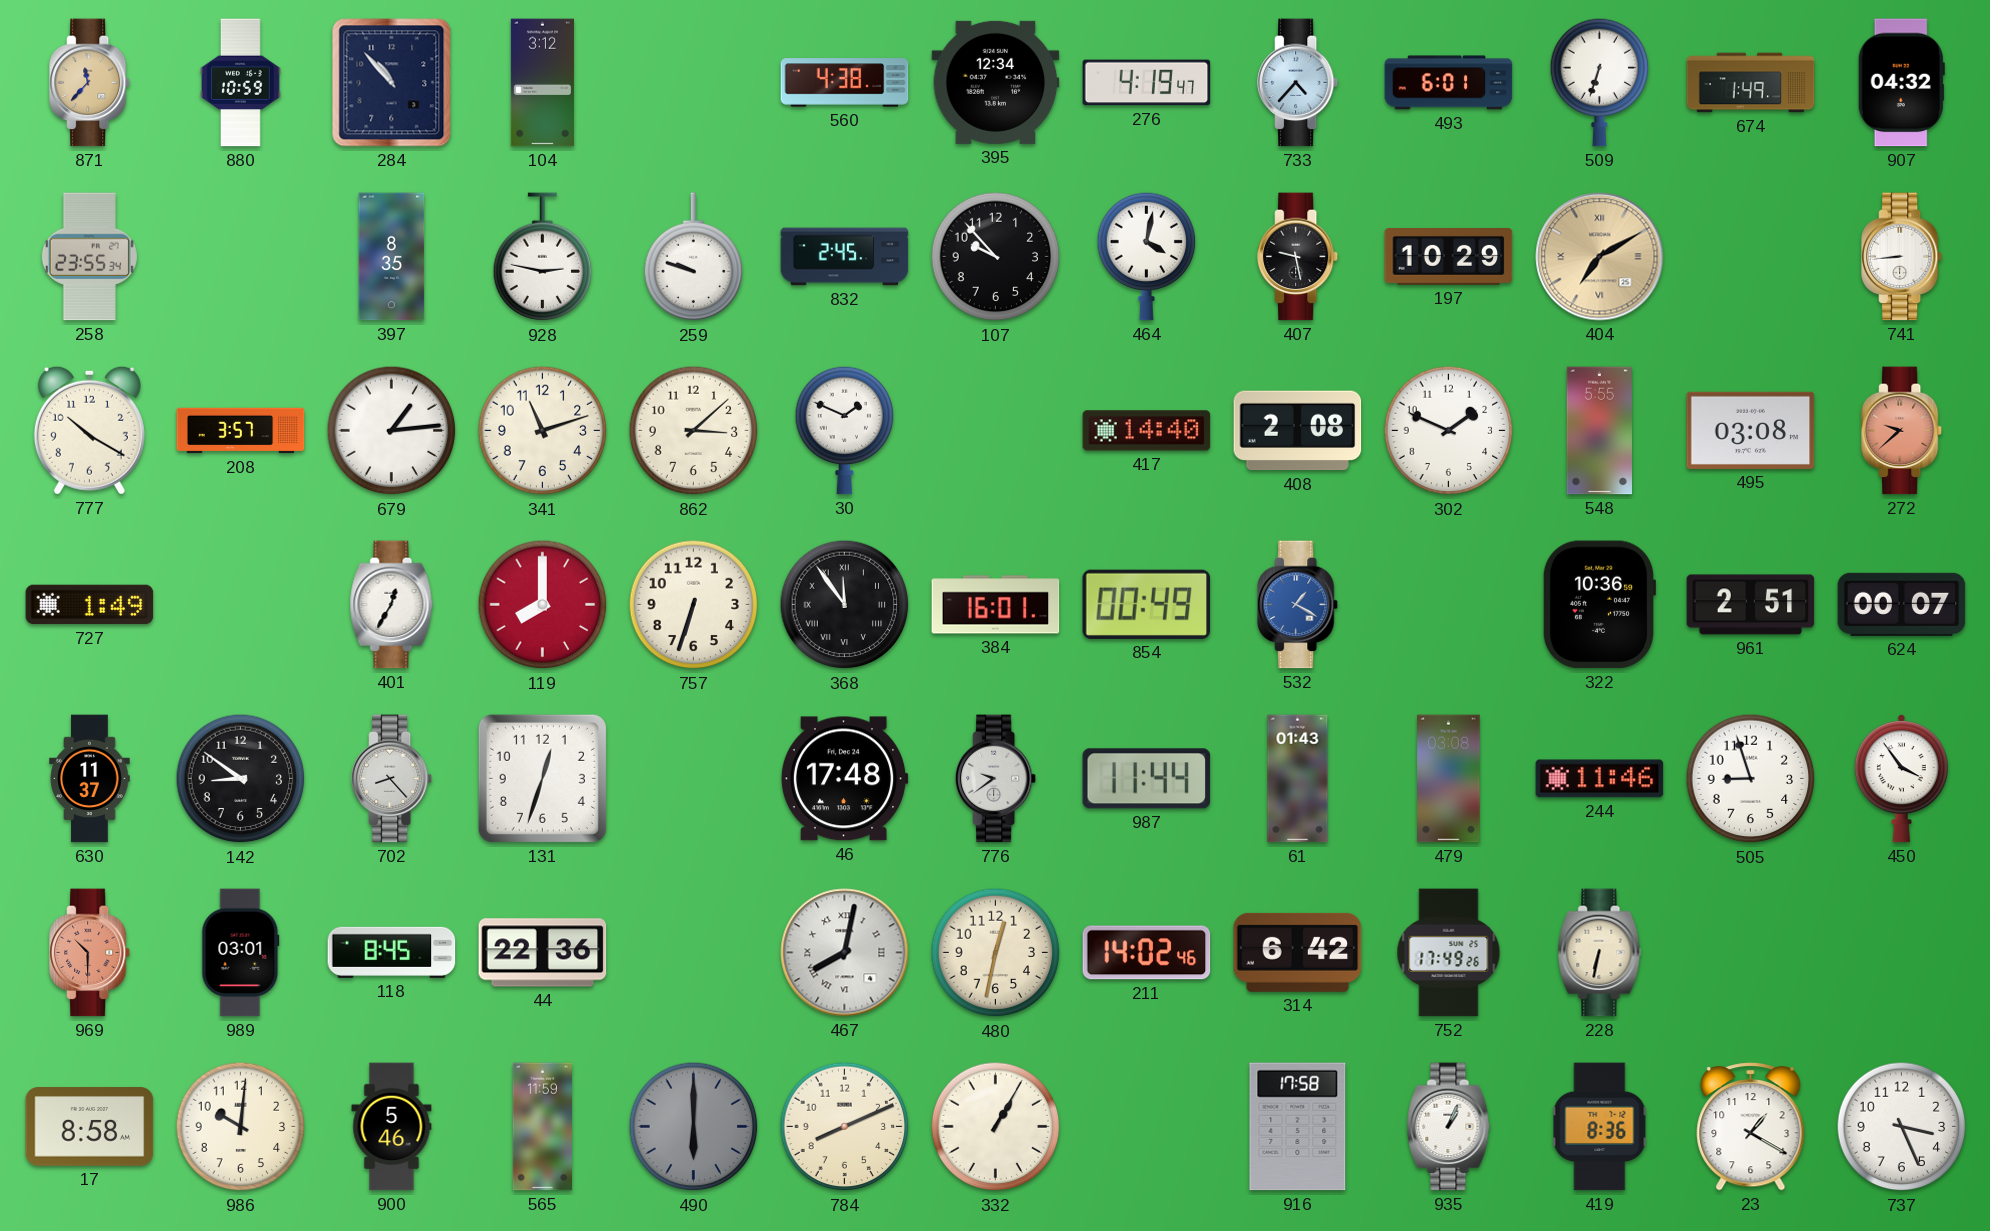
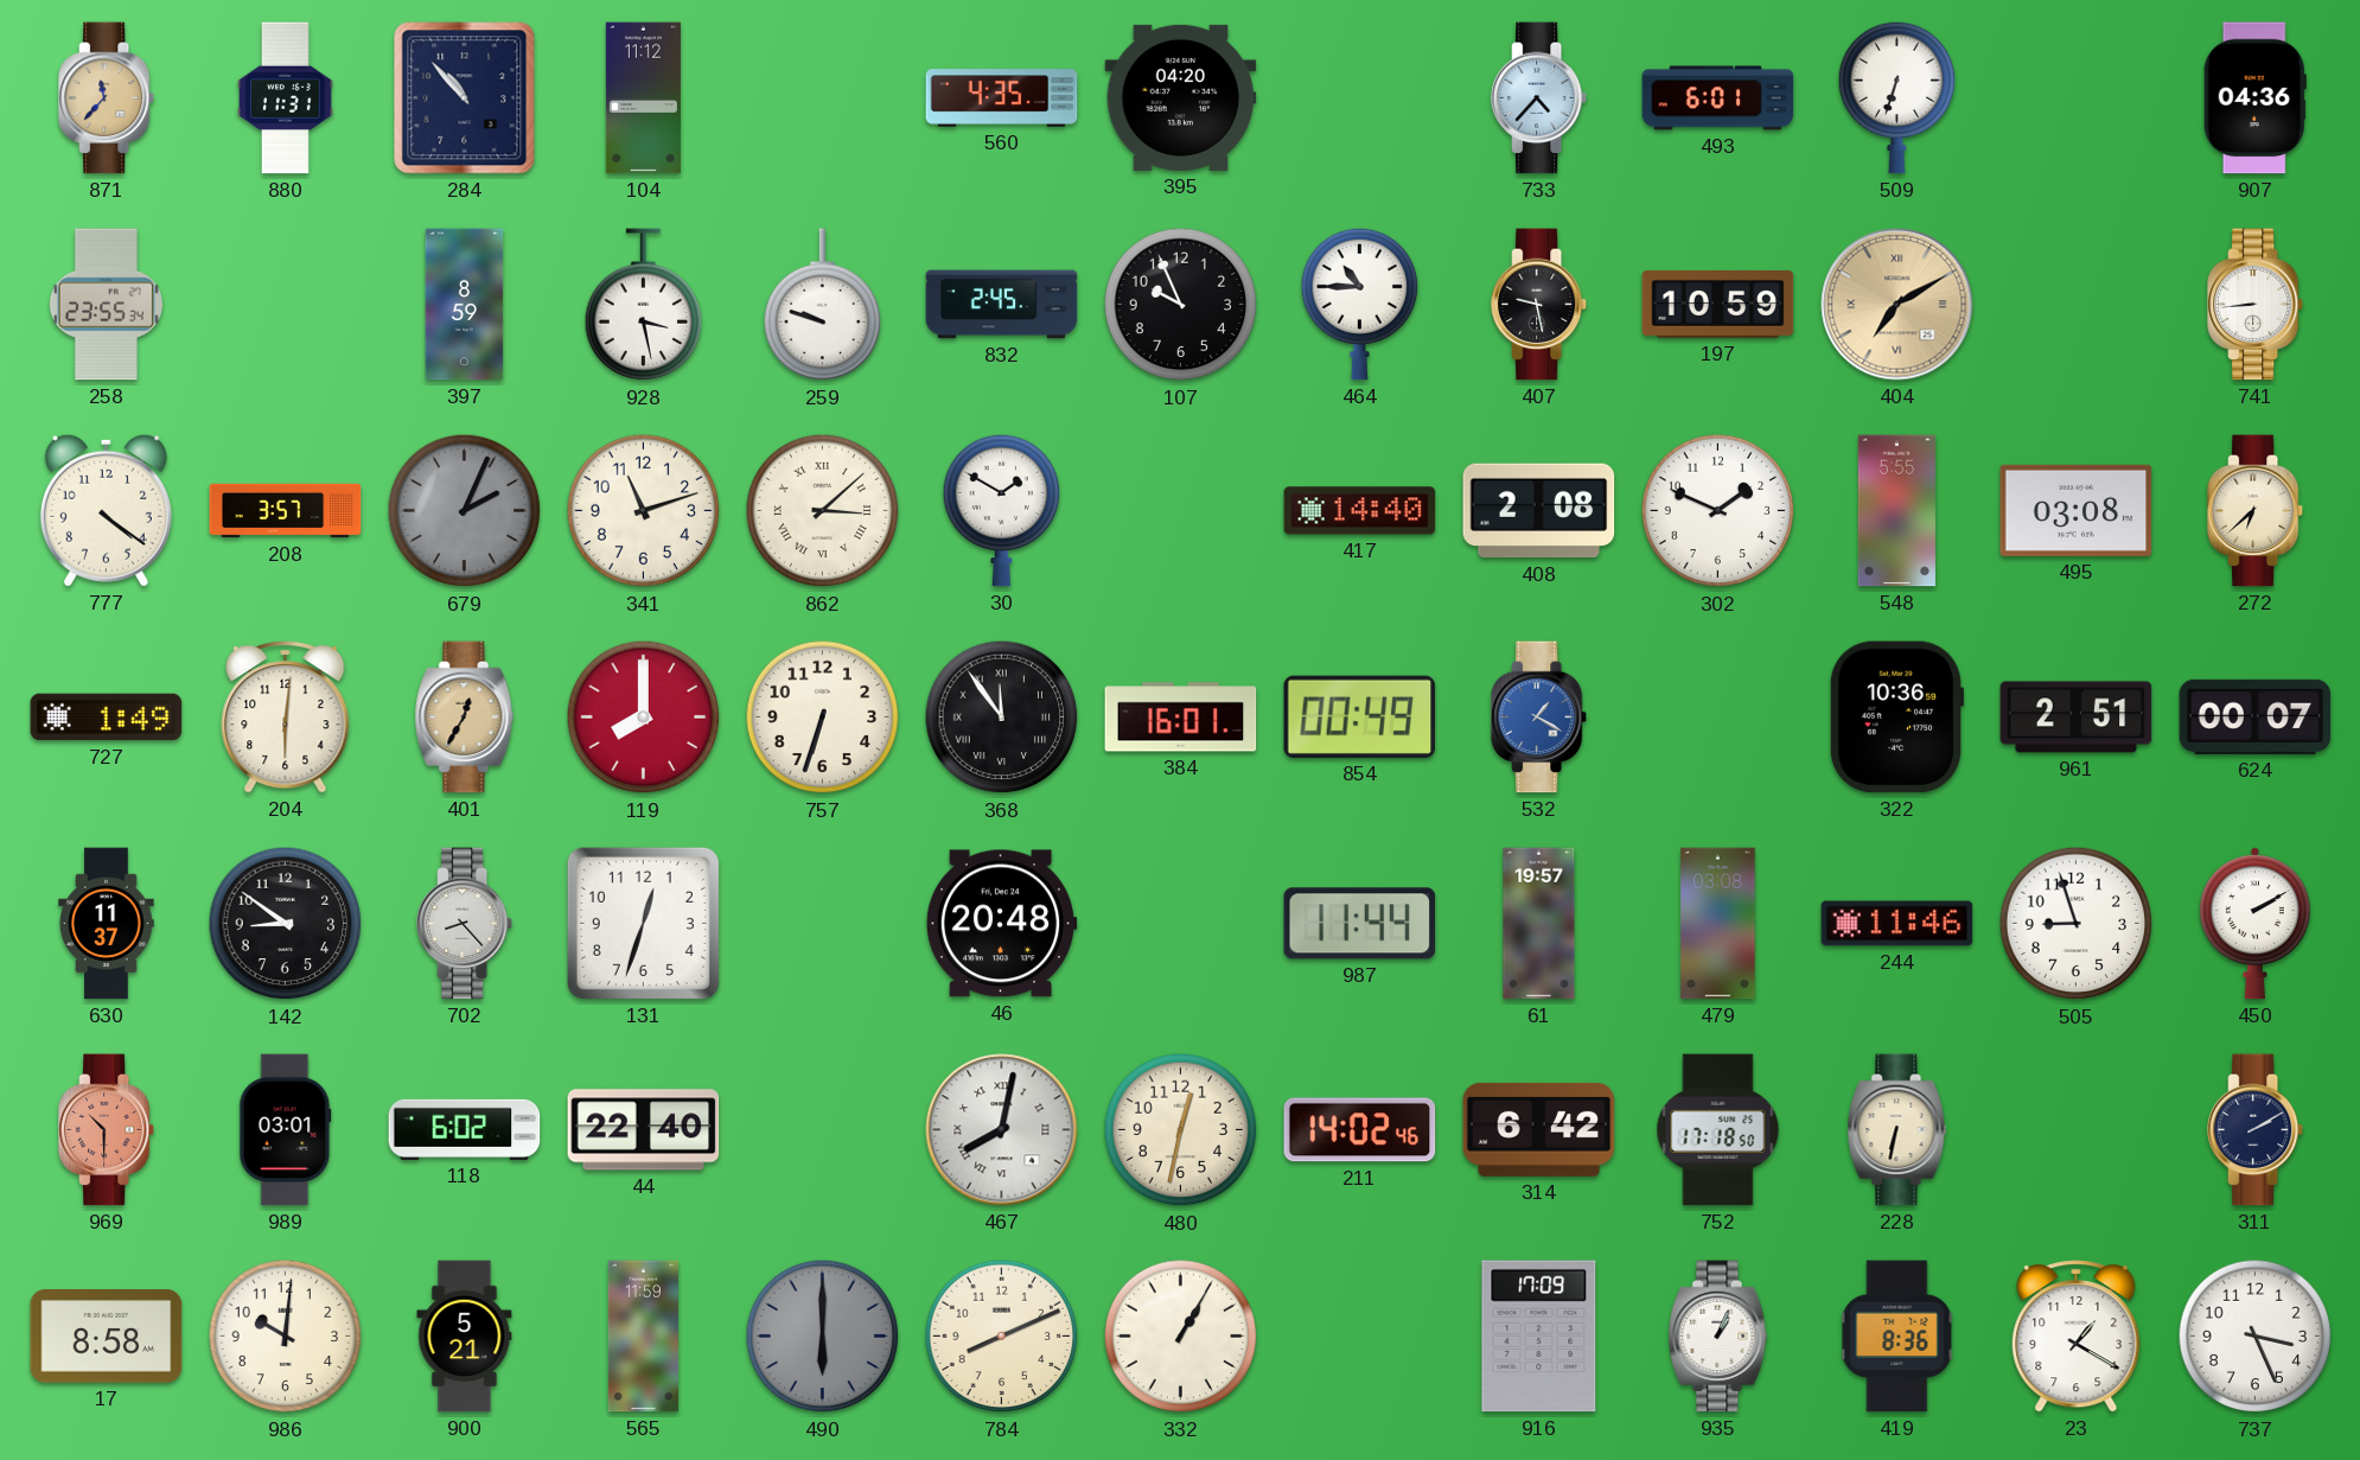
880: 10:59 -> 11:31
104: 3:12 -> 11:12
560: 4:38 -> 4:35
395: 12:34 -> 04:20
276: 4:19 -> none
674: 1:49 -> none
907: 04:32 -> 04:36
397: 8:35 -> 8:59
928: 2:47 -> 3:28
107: 9:53 -> 9:56
464: 4:02 -> 10:45
197: 10:29 -> 10:59
777: 10:20 -> 4:21
679: 1:14 -> 2:04
679 dial: white -> grey
862 numerals: Arabic -> Roman
30: 1:49 -> 1:50
272: 9:38 -> 6:38
272 dial: salmon -> cream
204: none -> 6:01
401 dial: white -> champagne
46: 17:48 -> 20:48
776: 9:39 -> none
61: 01:43 -> 19:57
450: 3:54 -> 2:10
118: 8:45 -> 6:02
44: 22:36 -> 22:40
752: 17:49 -> 17:18
311: none -> 2:10
900: 5:46 -> 5:21
916: 17:58 -> 17:09
